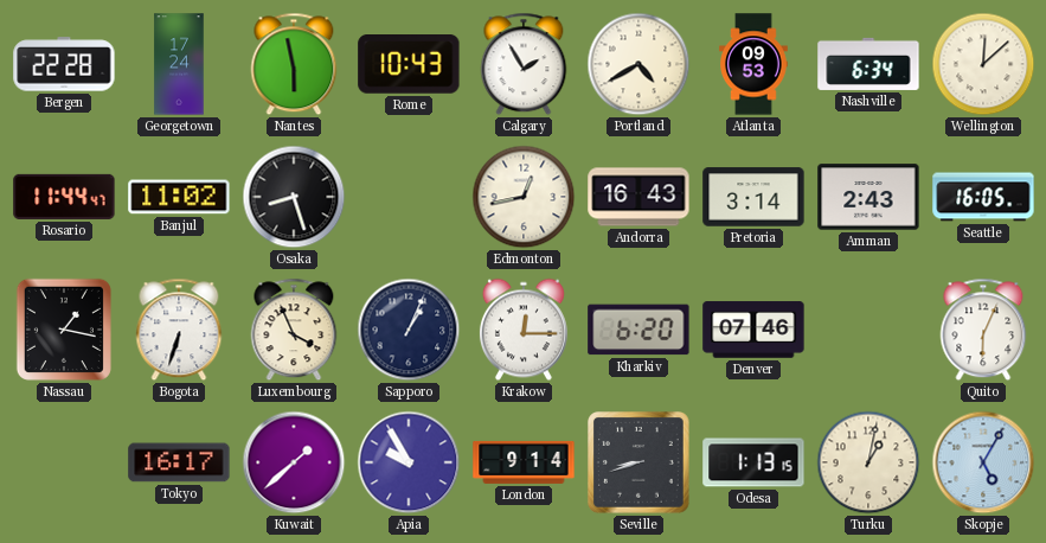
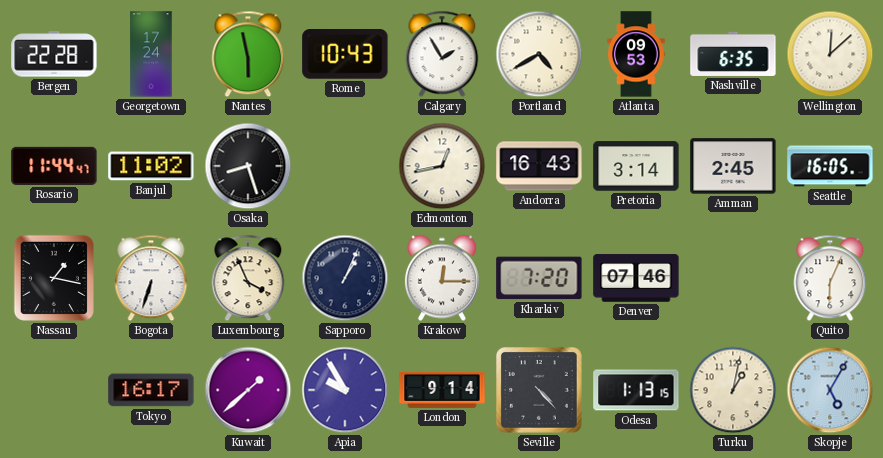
Nashville: 6:34 -> 6:35
Amman: 2:43 -> 2:45
Kharkiv: 6:20 -> 7:20
Seville: 8:42 -> 4:23
